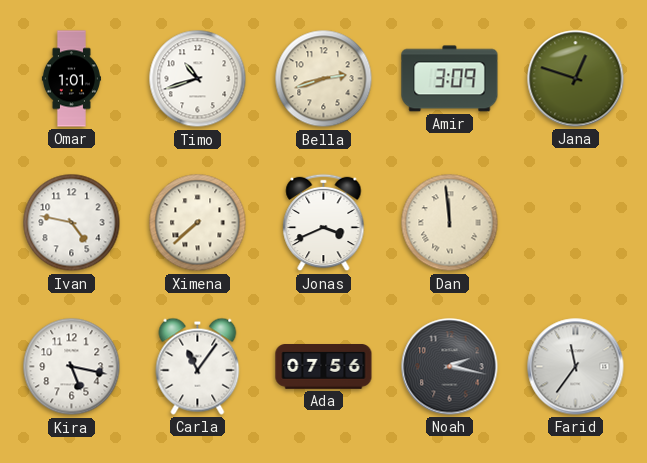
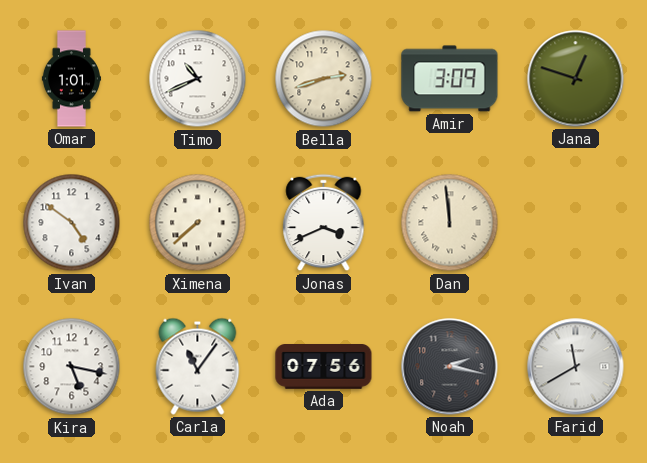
Timo: 10:42 -> 10:41
Ivan: 4:47 -> 4:51
Farid: 11:36 -> 11:40
